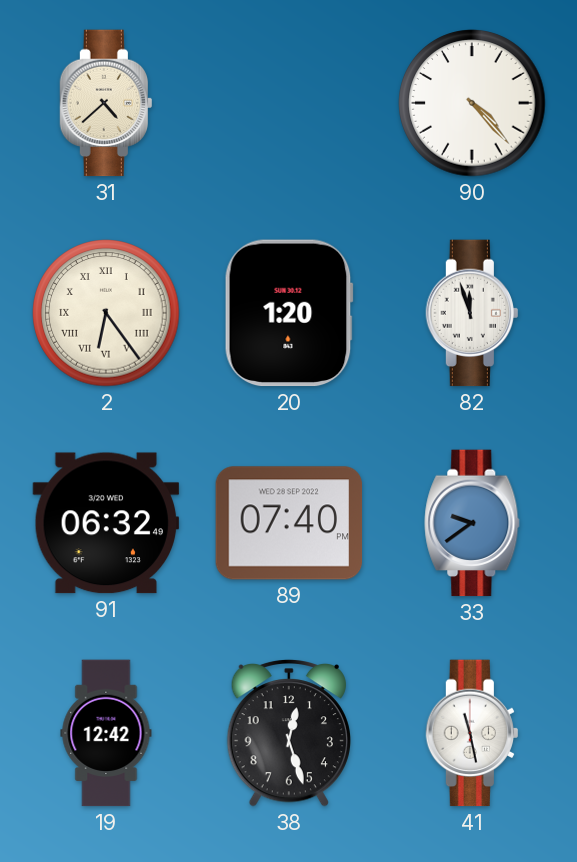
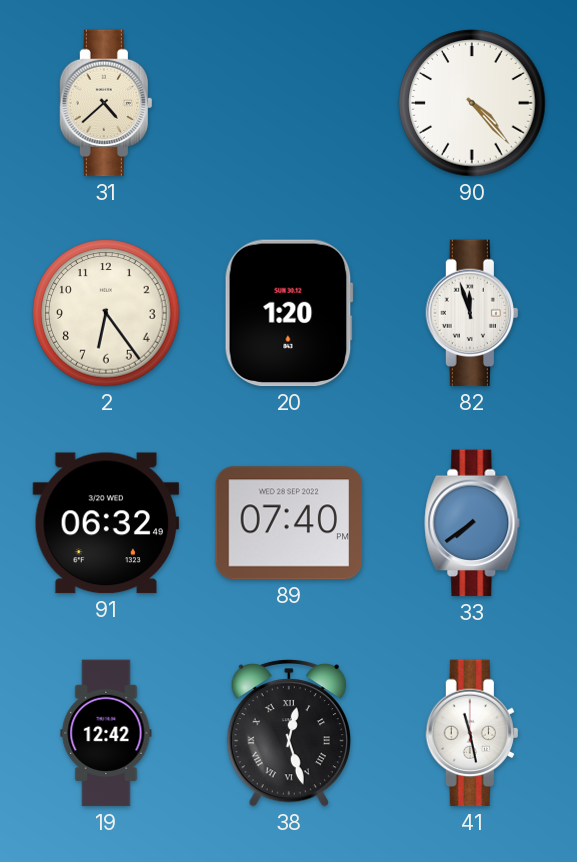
2 numerals: Roman -> Arabic
33: 9:39 -> 7:39
38 numerals: Arabic -> Roman
